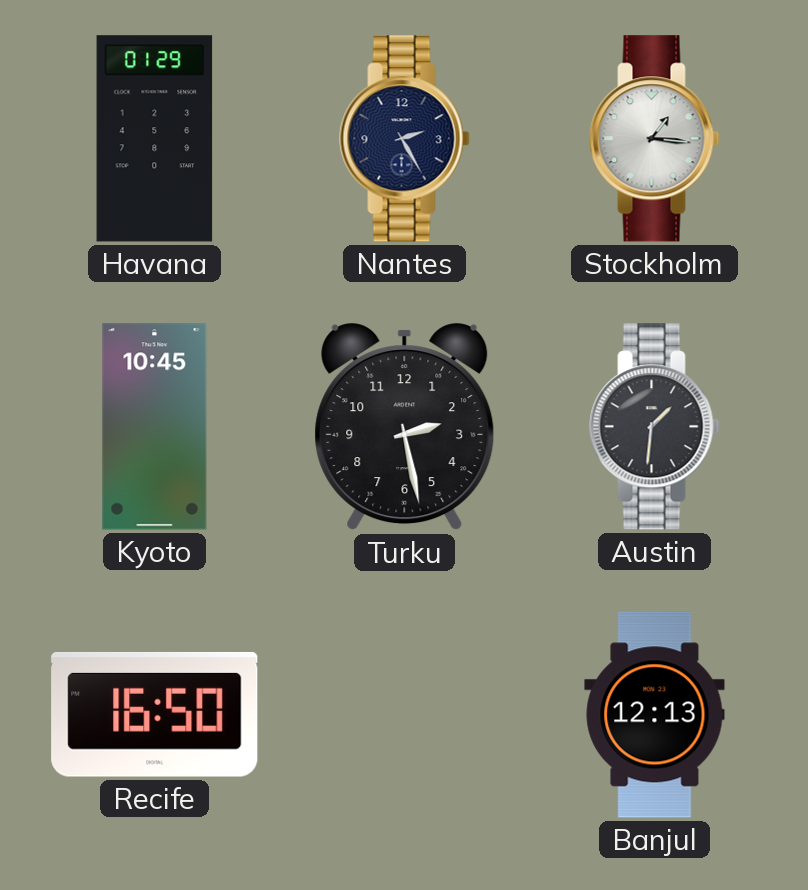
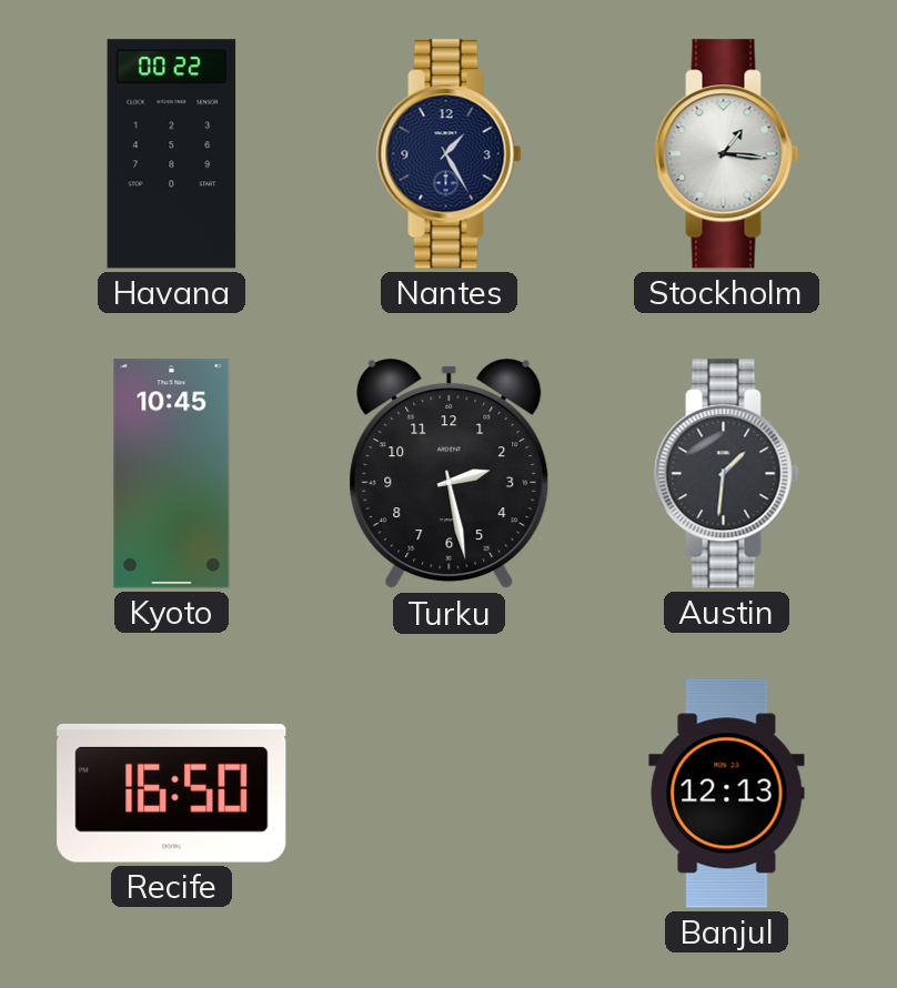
Havana: 01:29 -> 00:22
Nantes: 2:25 -> 1:25
